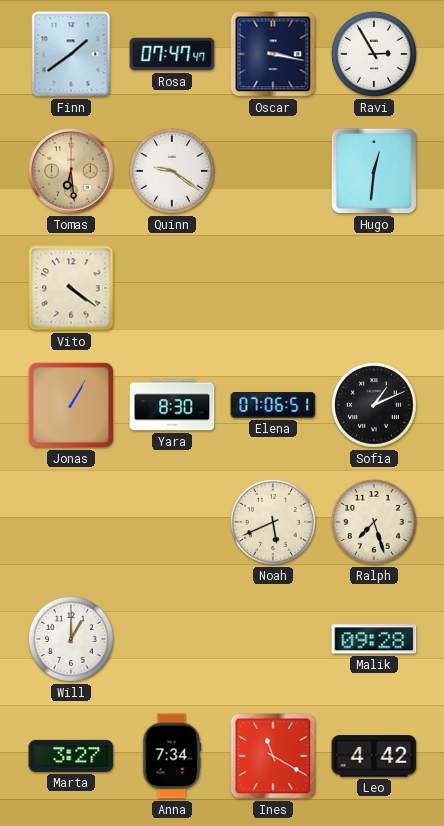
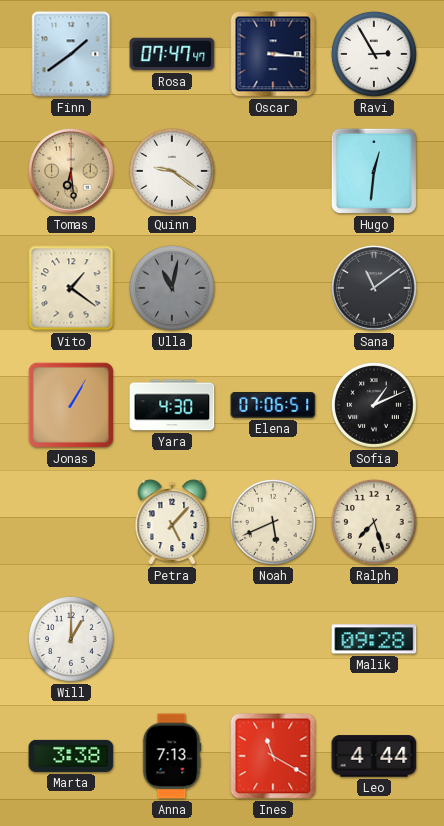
Oscar: 3:17 -> 3:16
Vito: 4:21 -> 1:21
Ulla: none -> 11:02
Sana: none -> 11:09
Yara: 8:30 -> 4:30
Petra: none -> 5:07
Marta: 3:27 -> 3:38
Anna: 7:34 -> 7:13
Leo: 4:42 -> 4:44
